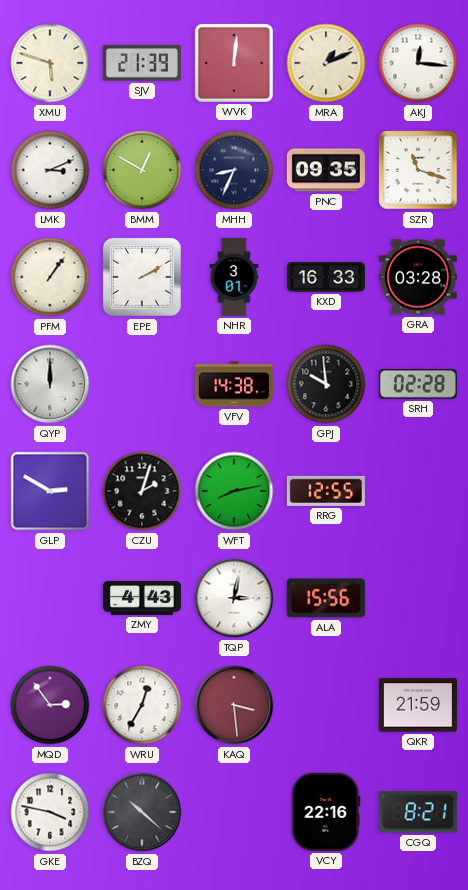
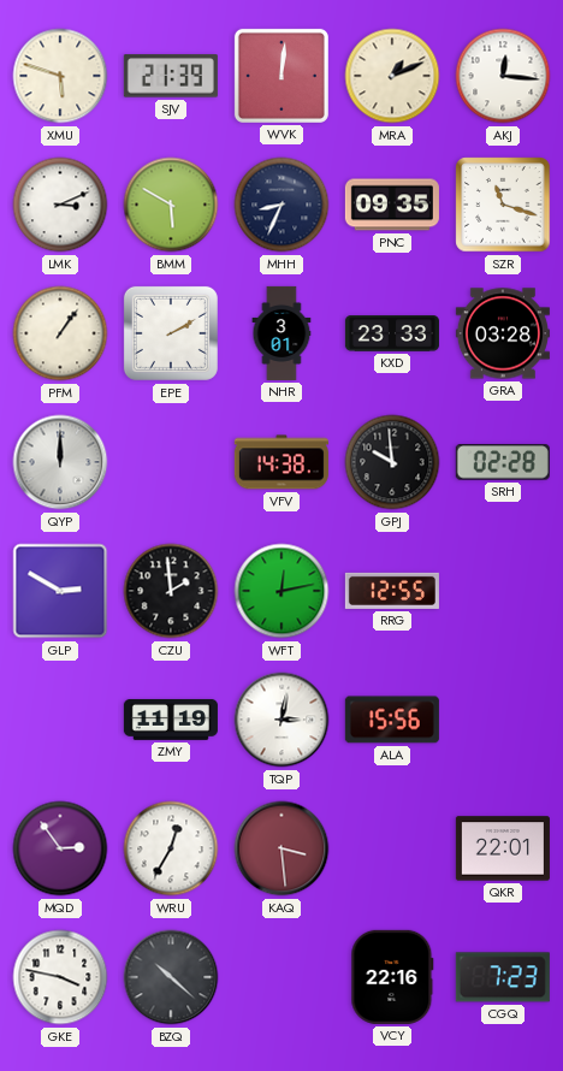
BMM: 12:50 -> 5:50
KXD: 16:33 -> 23:33
CZU: 2:03 -> 1:59
WFT: 8:13 -> 12:13
ZMY: 4:43 -> 11:19
QKR: 21:59 -> 22:01
CGQ: 8:21 -> 7:23
